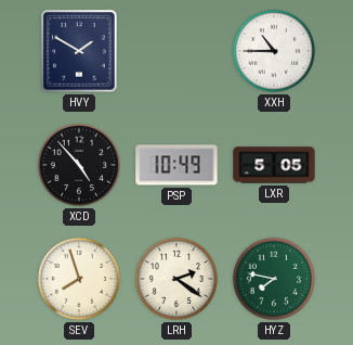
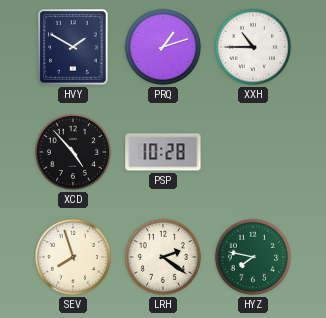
PRQ: none -> 1:12
PSP: 10:49 -> 10:28
LXR: 5:05 -> none
